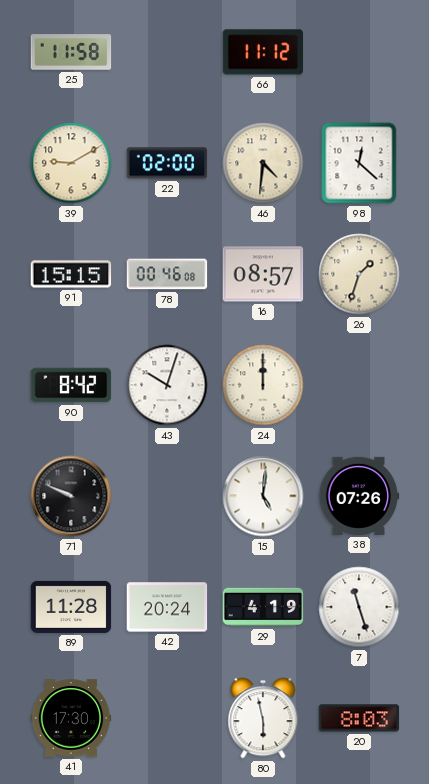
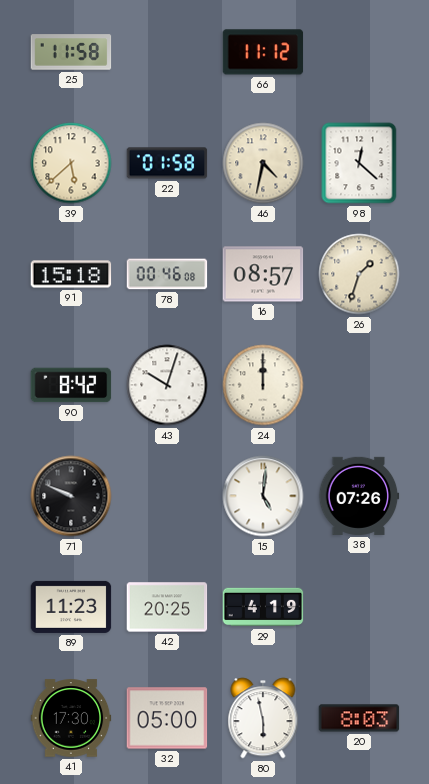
39: 9:10 -> 5:38
22: 02:00 -> 01:58
46: 4:31 -> 4:32
91: 15:15 -> 15:18
89: 11:28 -> 11:23
42: 20:24 -> 20:25
7: 11:27 -> none
32: none -> 05:00
